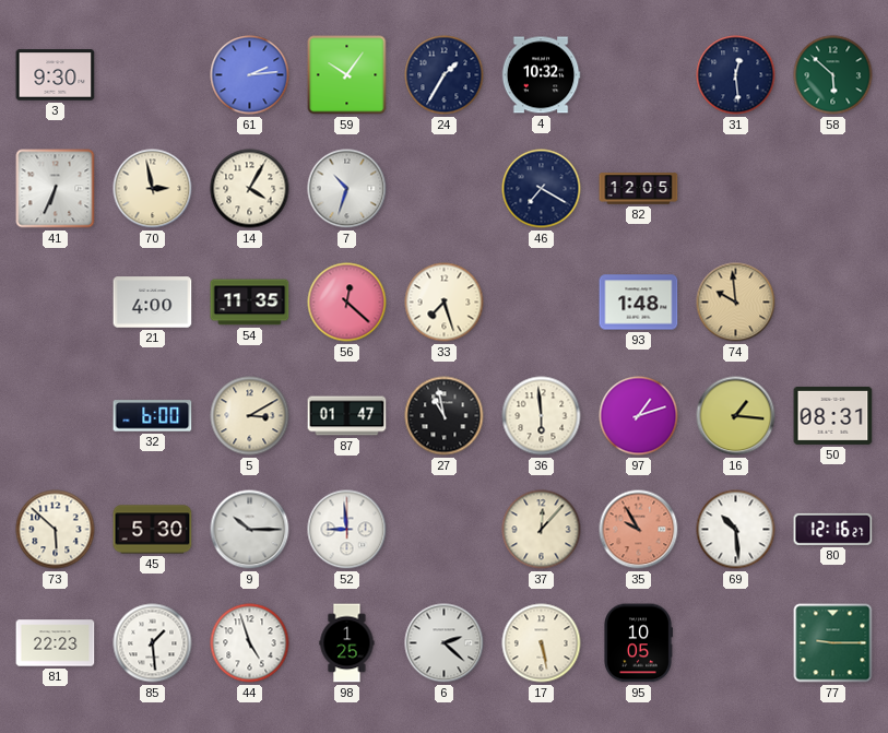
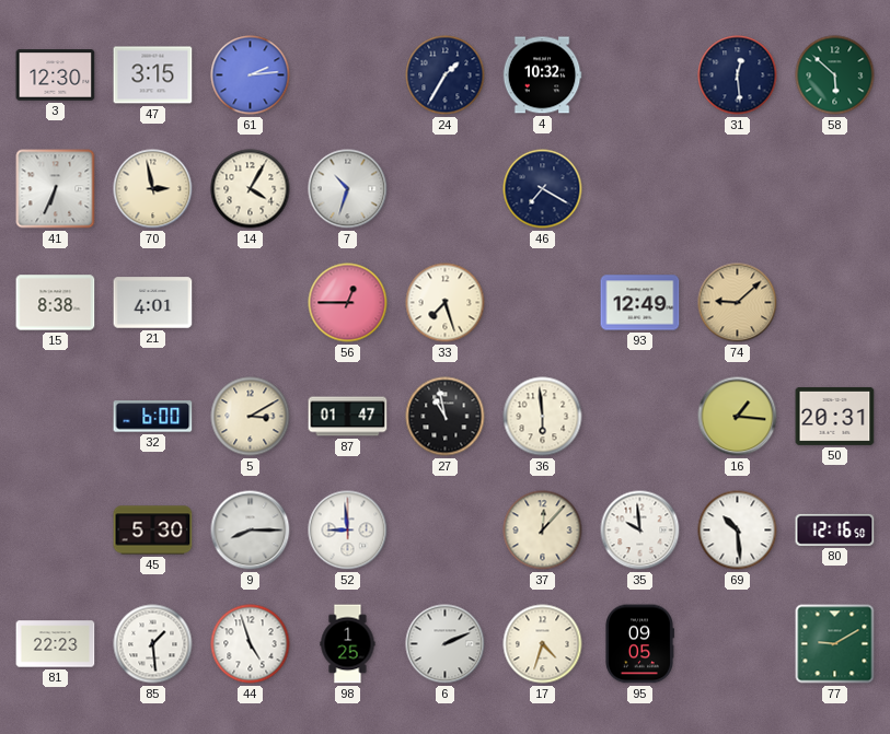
3: 9:30 -> 12:30
47: none -> 3:15
59: 10:06 -> none
82: 12:05 -> none
15: none -> 8:38
21: 4:00 -> 4:01
54: 11:35 -> none
56: 12:22 -> 12:45
93: 1:48 -> 12:49
74: 9:59 -> 9:08
97: 1:12 -> none
50: 08:31 -> 20:31
73: 5:52 -> none
9: 10:15 -> 8:15
35: 9:55 -> 9:59
35 dial: salmon -> white
80: 12:16:27 -> 12:16:50
6: 2:22 -> 2:11
17: 5:28 -> 4:33
95: 10:05 -> 09:05
77: 9:15 -> 9:10
